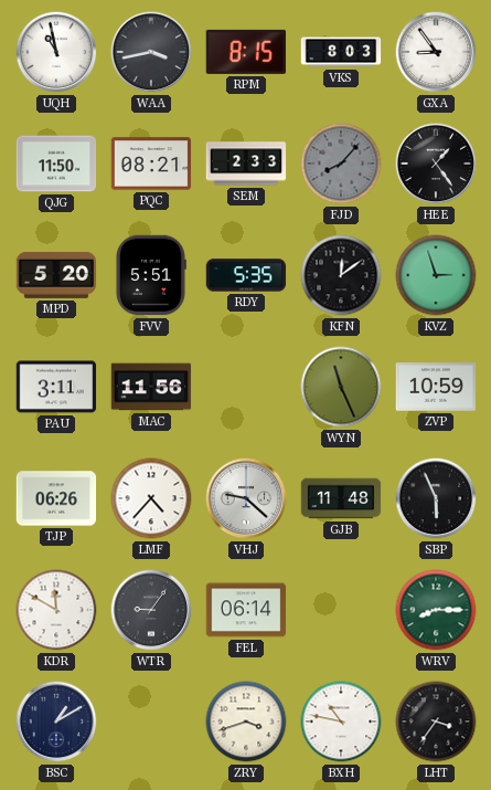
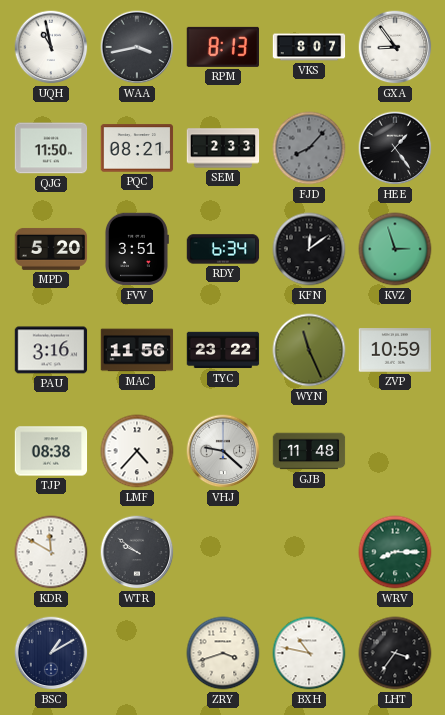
RPM: 8:15 -> 8:13
VKS: 8:03 -> 8:07
FVV: 5:51 -> 3:51
RDY: 5:35 -> 6:34
PAU: 3:11 -> 3:16
TYC: none -> 23:22
TJP: 06:26 -> 08:38
SBP: 5:56 -> none
WTR: 9:06 -> 9:51
FEL: 06:14 -> none
